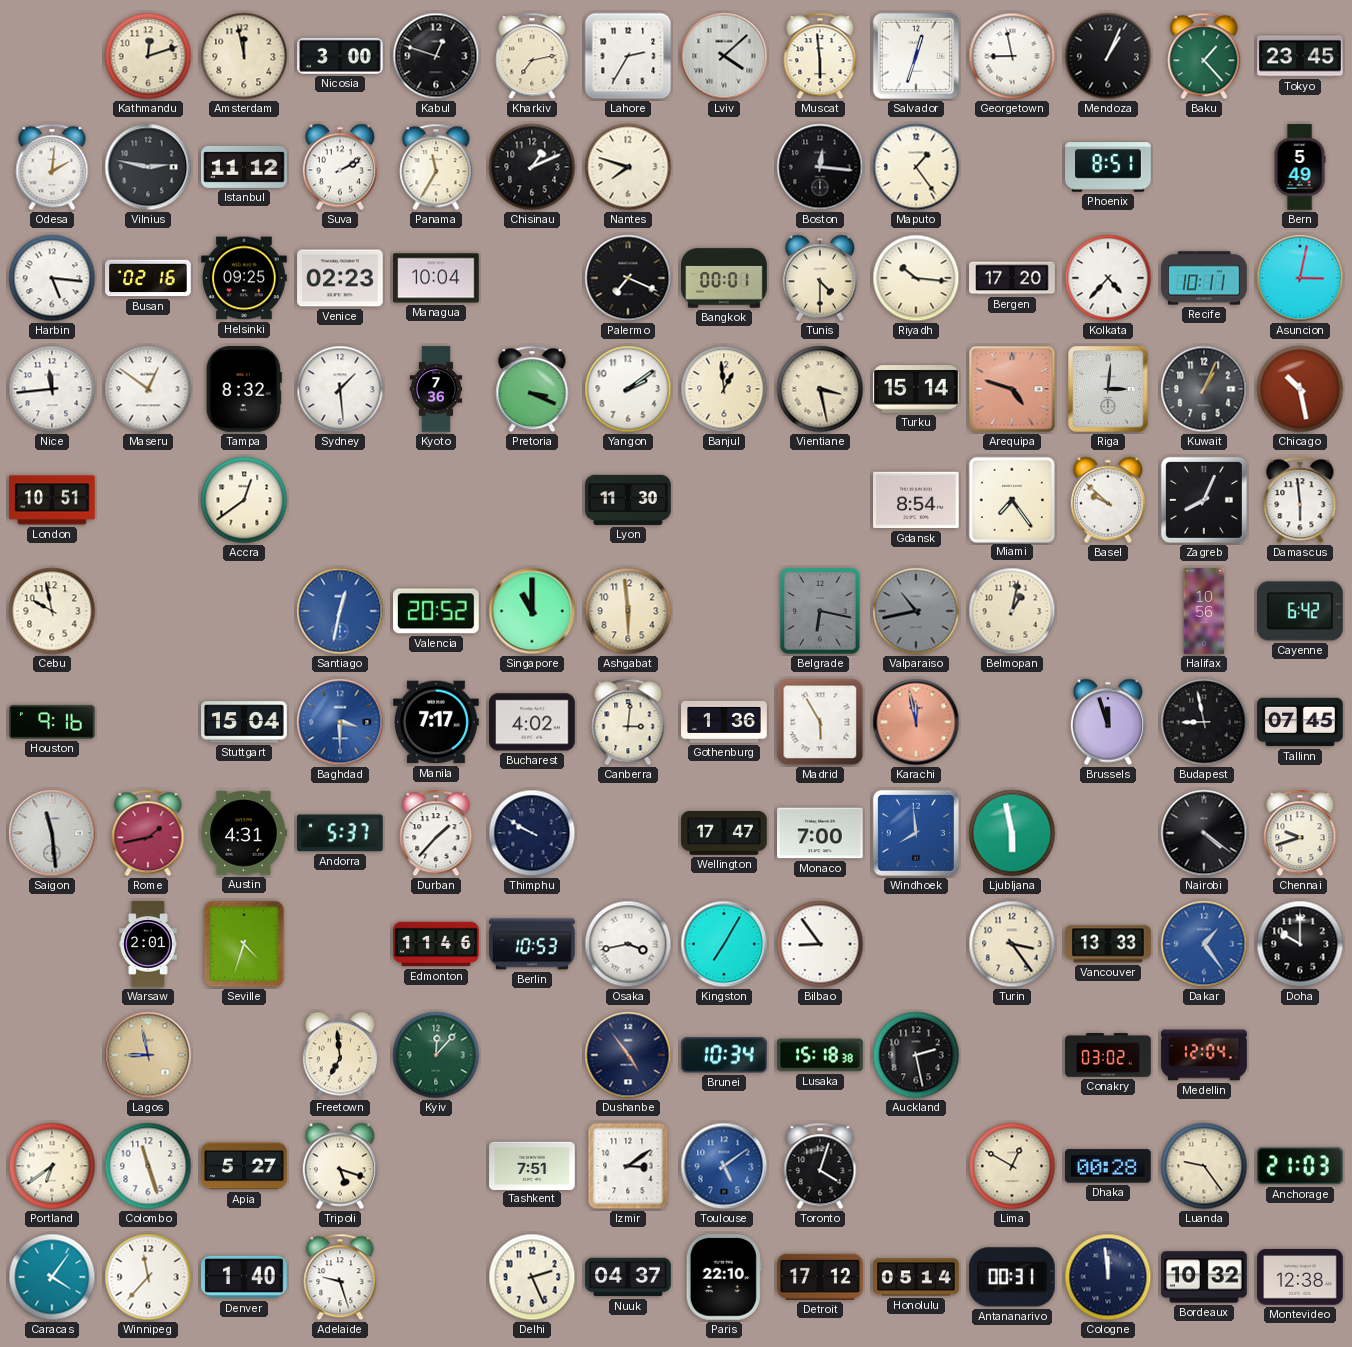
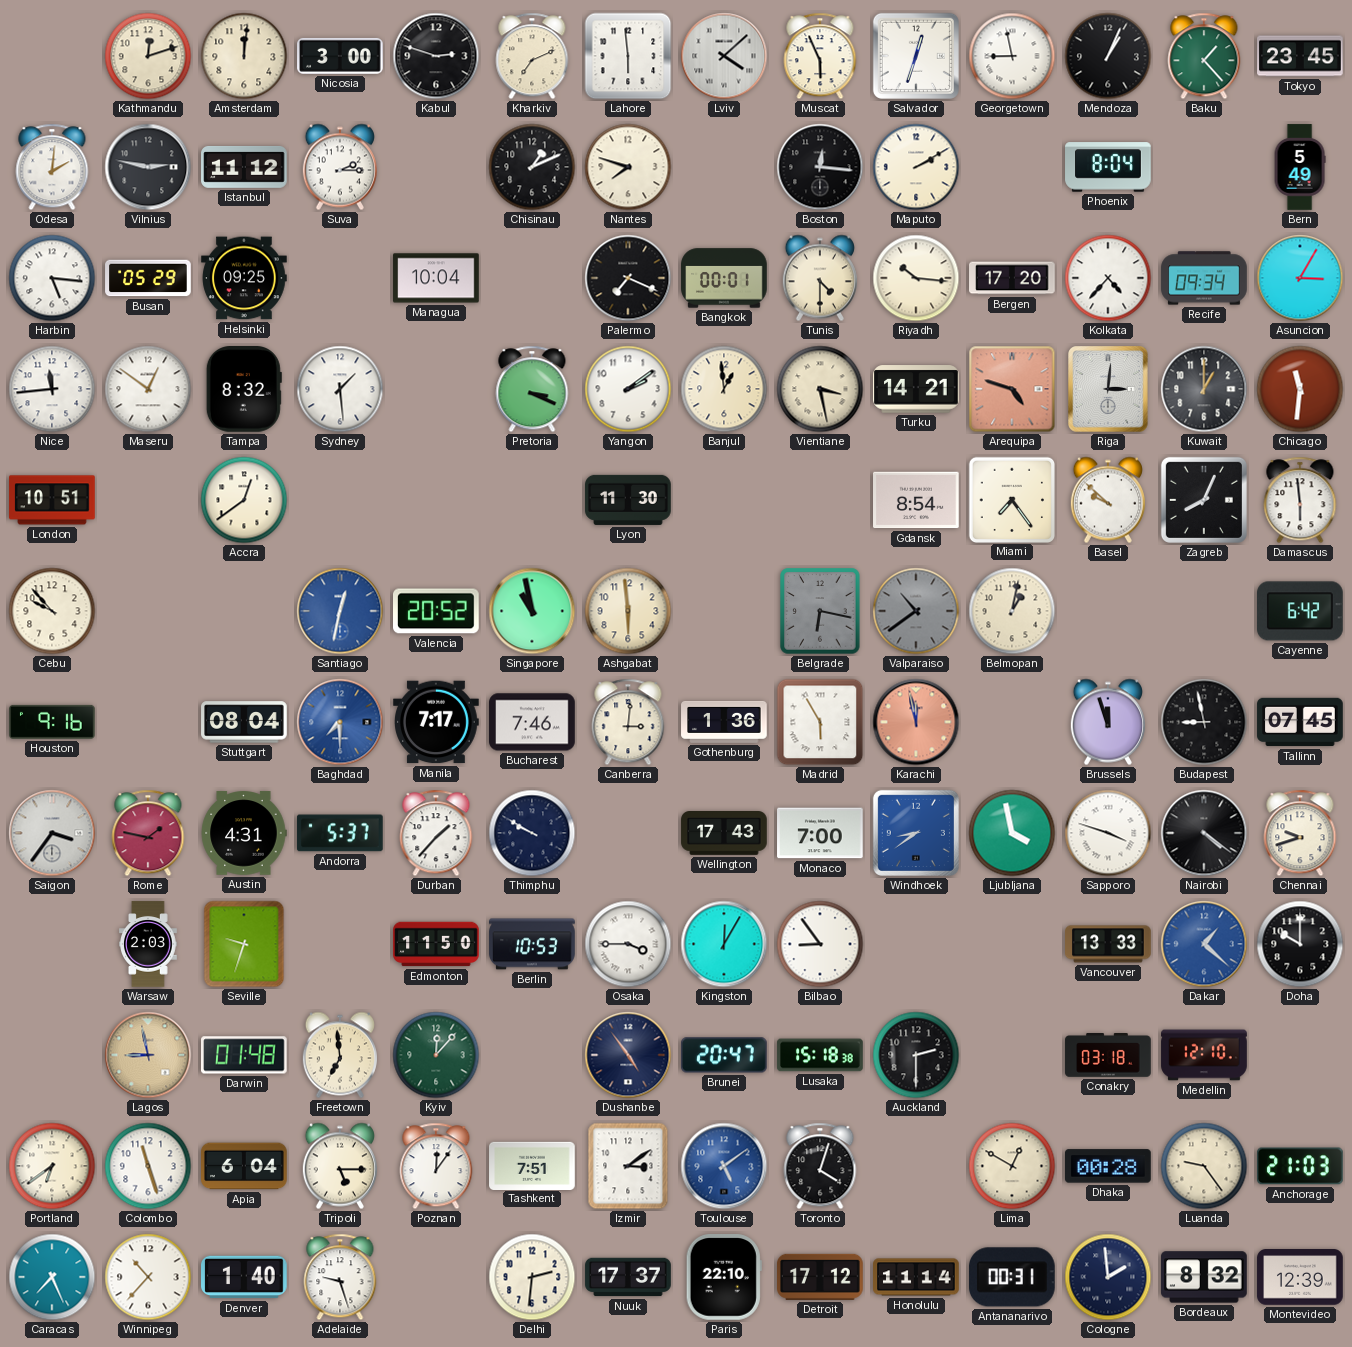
Amsterdam: 11:58 -> 12:01
Kabul: 12:48 -> 2:48
Kharkiv: 7:13 -> 7:11
Lahore: 2:35 -> 5:59
Muscat: 5:59 -> 5:56
Suva: 2:10 -> 2:15
Panama: 11:35 -> none
Maputo: 1:24 -> 2:10
Phoenix: 8:51 -> 8:04
Busan: 02:16 -> 05:29
Venice: 02:23 -> none
Recife: 10:11 -> 09:34
Asuncion: 3:02 -> 3:05
Kyoto: 7:36 -> none
Turku: 15:14 -> 14:21
Kuwait: 1:04 -> 1:00
Chicago: 10:28 -> 11:31
Cebu: 9:58 -> 9:53
Singapore: 11:00 -> 10:58
Valparaiso: 10:43 -> 10:39
Halifax: 10:56 -> none
Stuttgart: 15:04 -> 08:04
Baghdad: 3:30 -> 7:30
Bucharest: 4:02 -> 7:46
Saigon: 11:29 -> 3:36
Rome: 1:43 -> 1:47
Wellington: 17:47 -> 17:43
Windhoek: 7:59 -> 8:39
Ljubljana: 5:58 -> 3:58
Sapporo: none -> 3:48
Warsaw: 2:01 -> 2:03
Seville: 4:33 -> 9:33
Edmonton: 11:46 -> 11:50
Osaka: 3:43 -> 3:45
Kingston: 7:05 -> 12:05
Turin: 3:24 -> none
Dakar: 1:24 -> 1:22
Darwin: none -> 01:48
Brunei: 10:34 -> 20:47
Auckland: 2:28 -> 2:30
Conakry: 03:02 -> 03:18
Medellin: 12:04 -> 12:10
Apia: 5:27 -> 6:04
Tripoli: 5:18 -> 5:15
Poznan: none -> 12:06
Caracas: 4:06 -> 7:26
Winnipeg: 11:37 -> 10:37
Delhi: 2:26 -> 2:31
Nuuk: 04:37 -> 17:37
Honolulu: 05:14 -> 11:14
Cologne: 11:59 -> 1:59
Bordeaux: 10:32 -> 8:32
Montevideo: 12:38 -> 12:39
